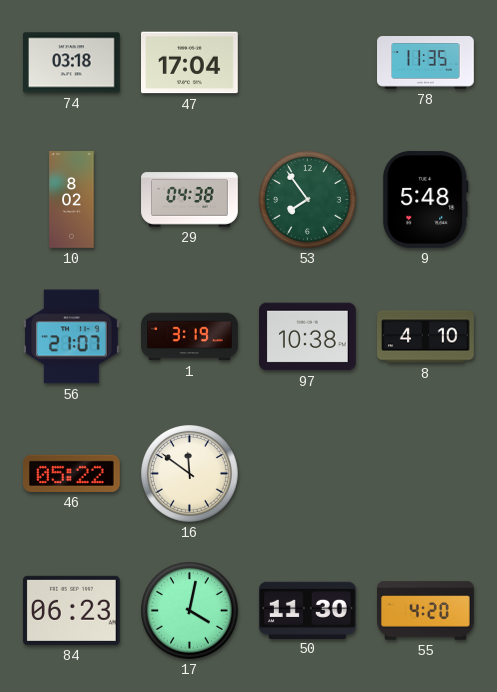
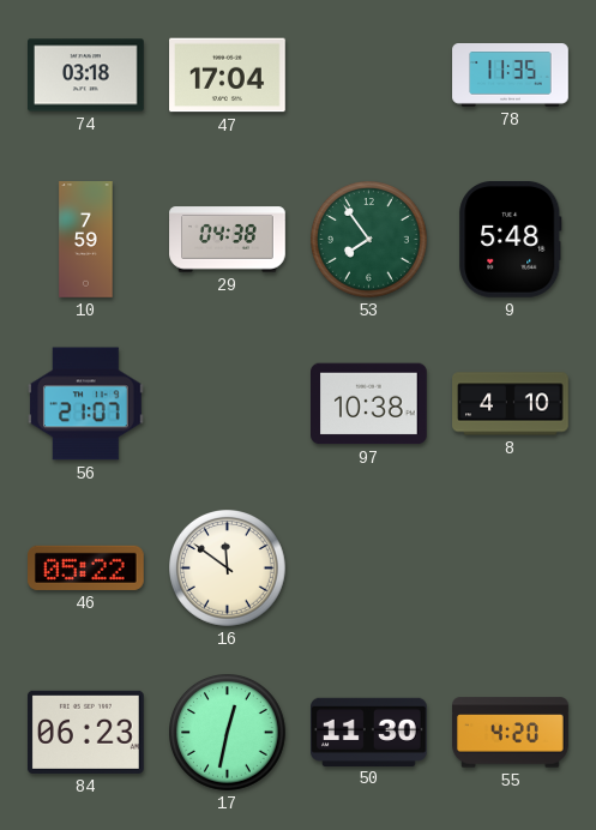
10: 8:02 -> 7:59
1: 3:19 -> none
17: 4:02 -> 12:32
